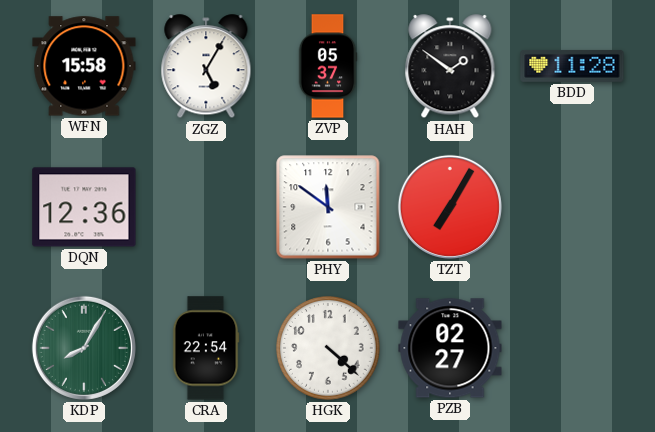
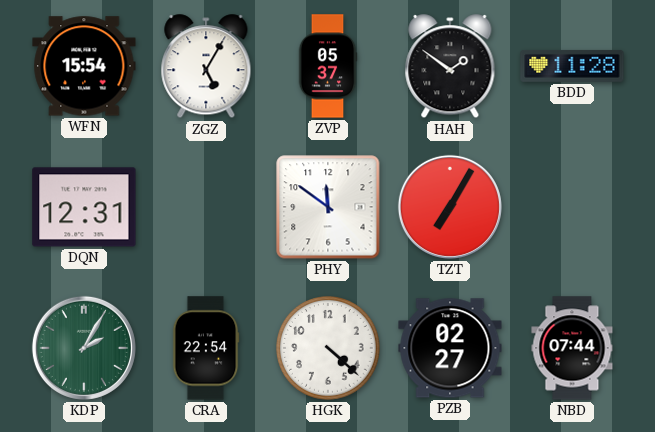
WFN: 15:58 -> 15:54
DQN: 12:36 -> 12:31
KDP: 8:05 -> 2:05
NBD: none -> 07:44
